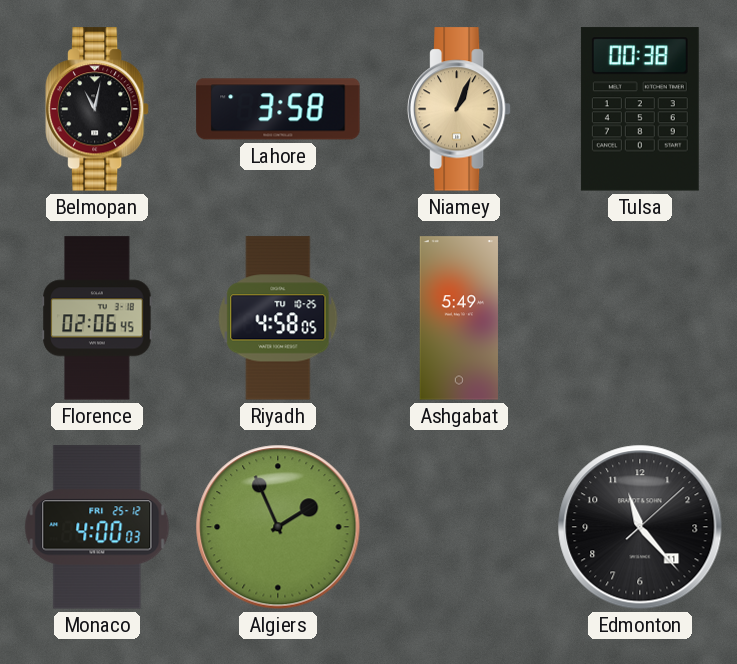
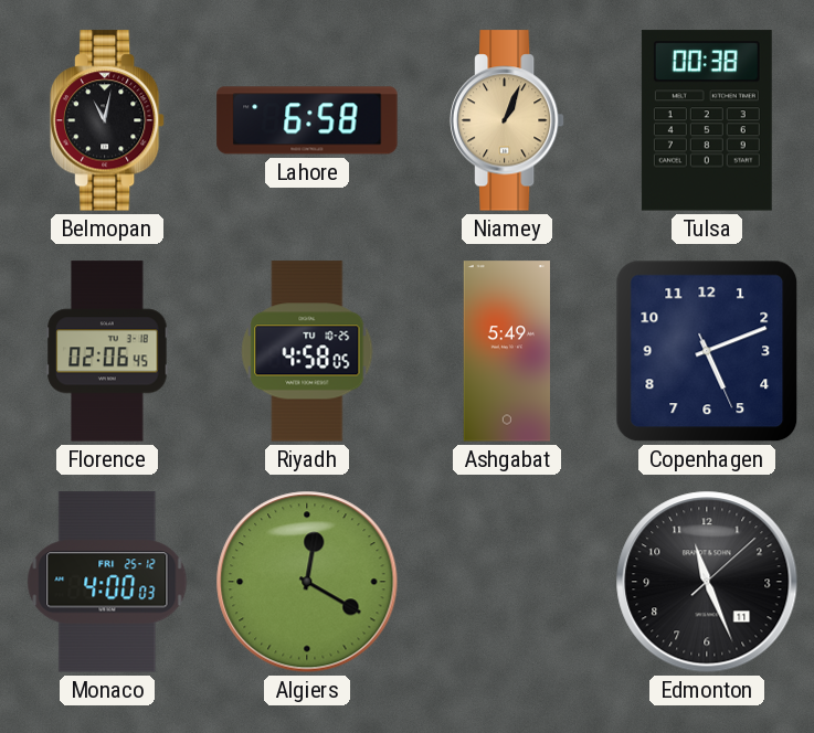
Lahore: 3:58 -> 6:58
Copenhagen: none -> 5:11
Algiers: 1:56 -> 12:20
Edmonton: 11:23 -> 11:26
